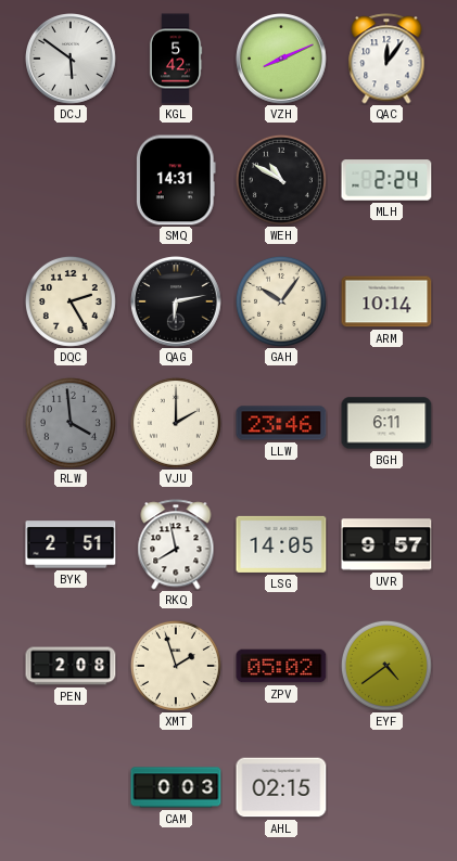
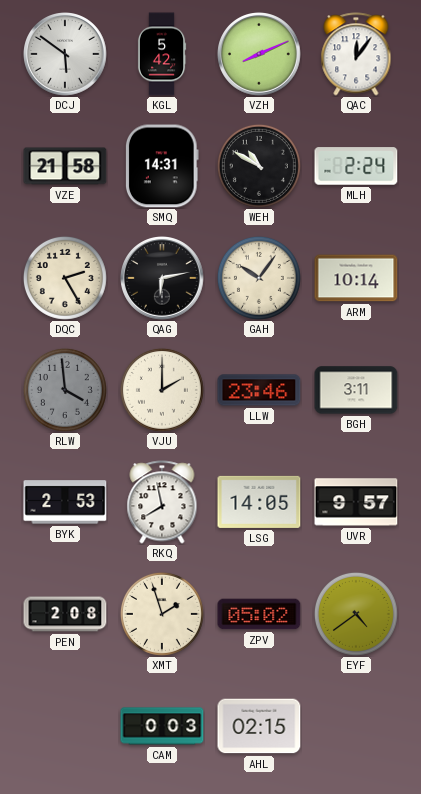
VZE: none -> 21:58
BGH: 6:11 -> 3:11
BYK: 2:51 -> 2:53
